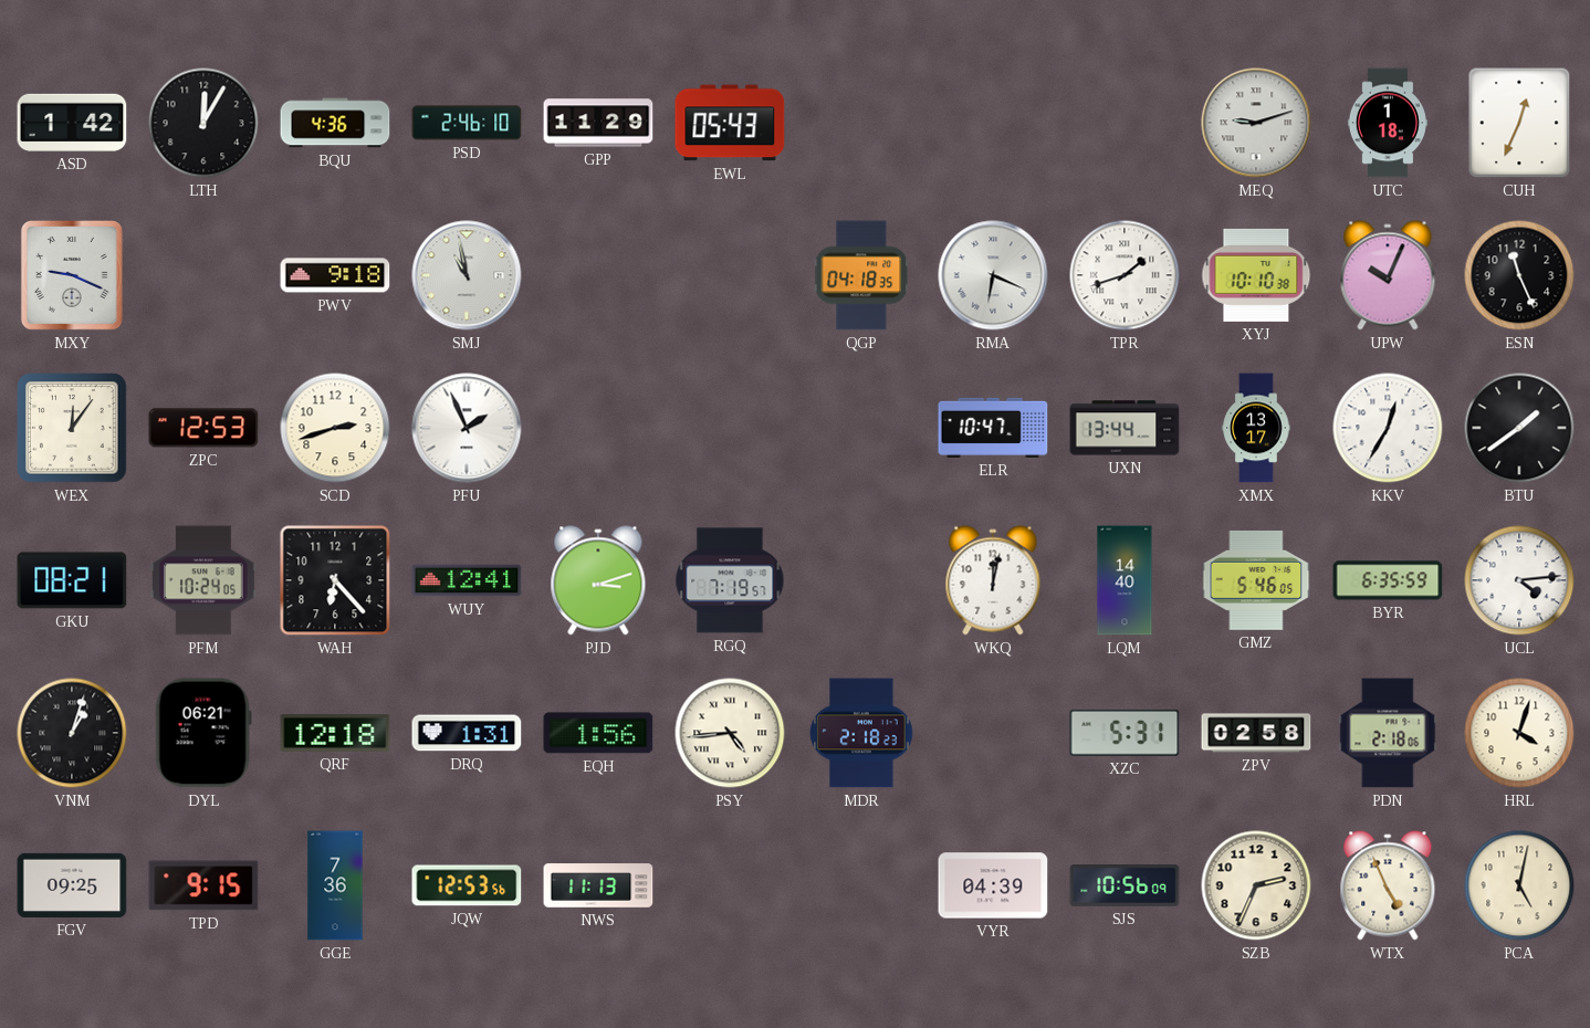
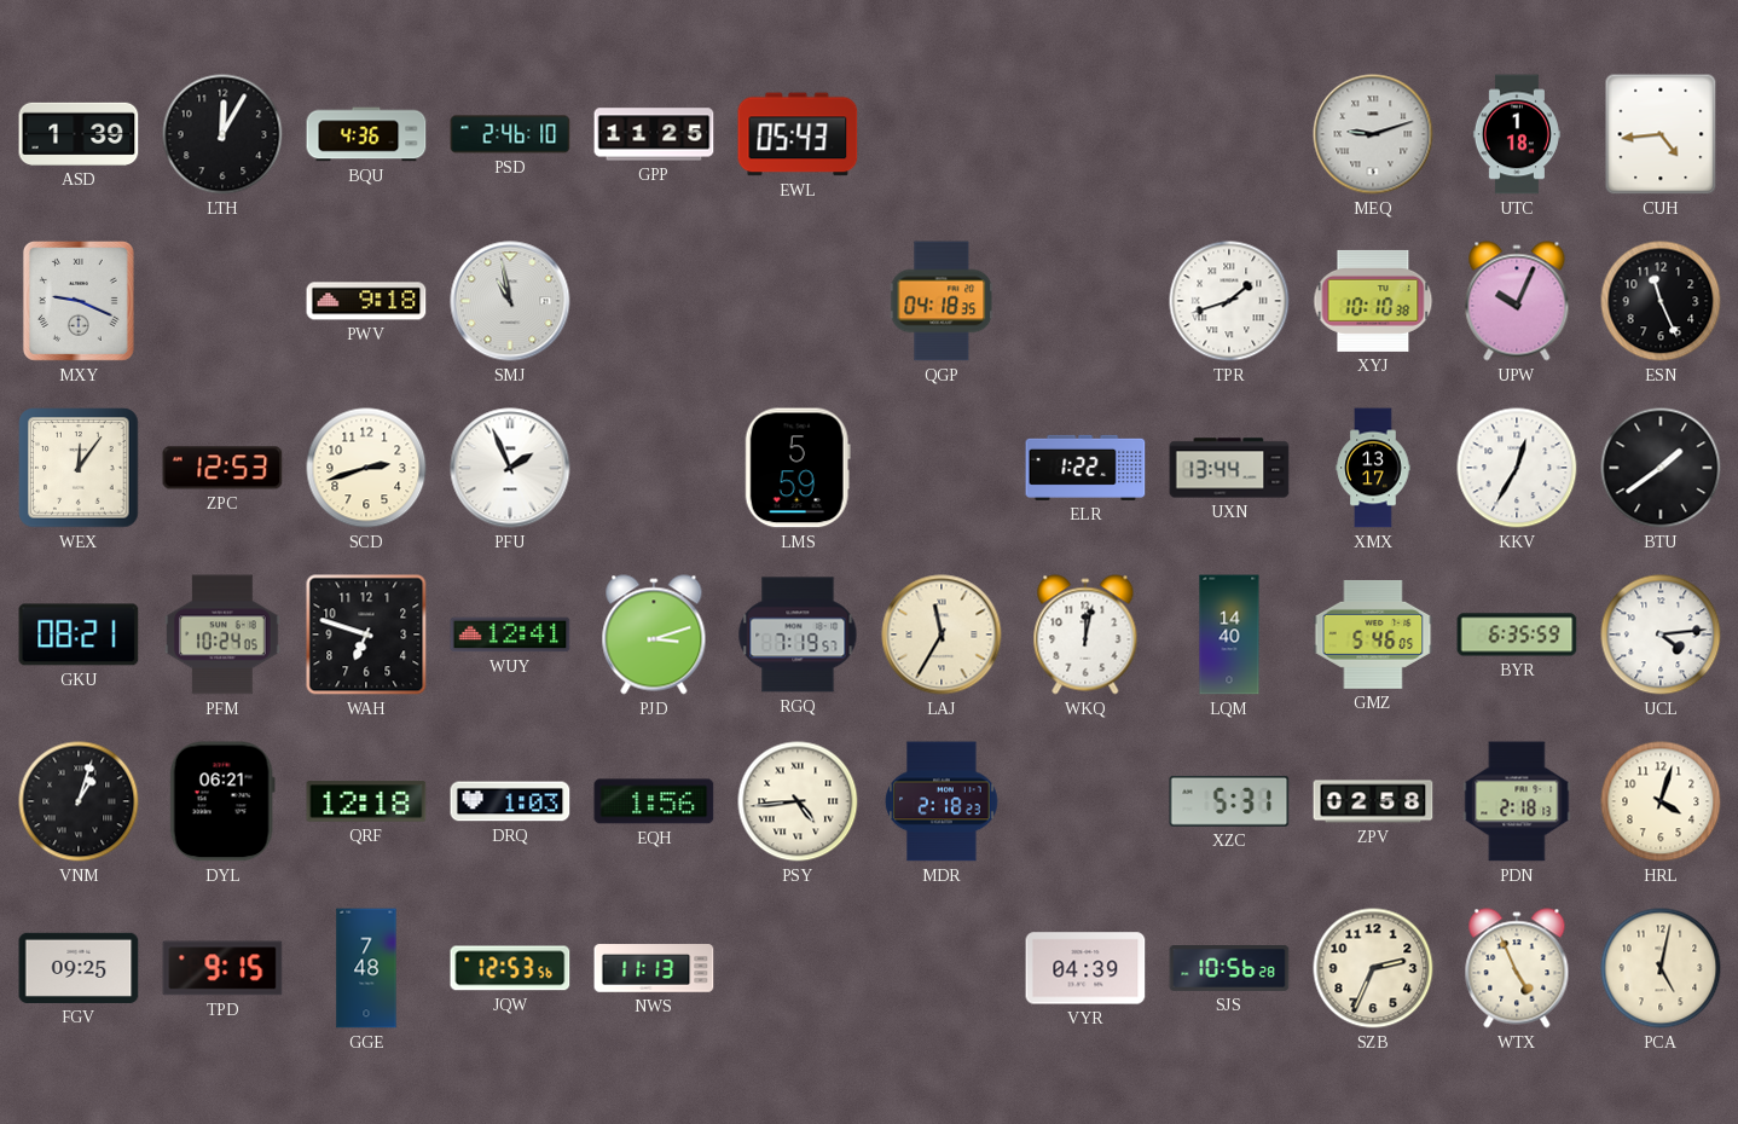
ASD: 1:42 -> 1:39
GPP: 11:29 -> 11:25
CUH: 12:34 -> 4:44
RMA: 6:19 -> none
LMS: none -> 5:59
ELR: 10:47 -> 1:22
WAH: 6:23 -> 6:48
LAJ: none -> 11:35
DRQ: 1:31 -> 1:03
PDN: 2:18:06 -> 2:18:13
GGE: 7:36 -> 7:48
SJS: 10:56:09 -> 10:56:28
